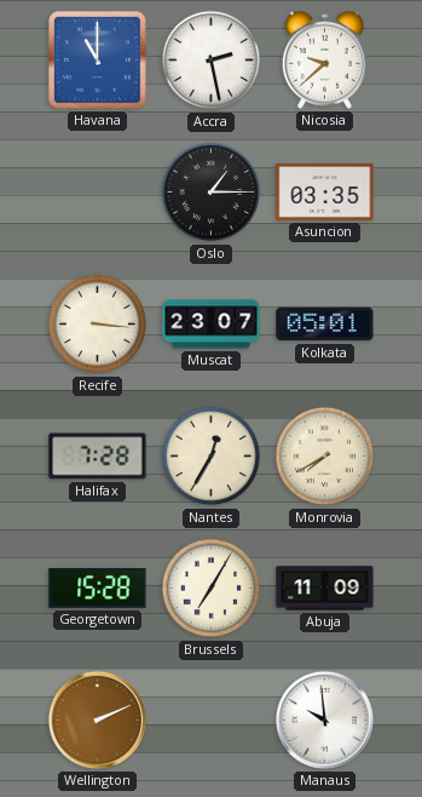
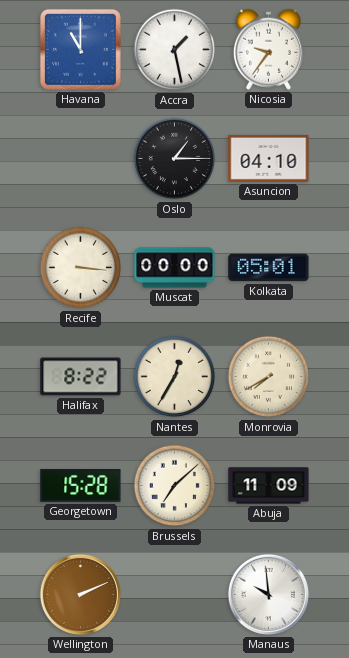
Accra: 2:28 -> 1:28
Nicosia: 9:38 -> 9:36
Asuncion: 03:35 -> 04:10
Muscat: 23:07 -> 00:00
Halifax: 7:28 -> 8:22
Brussels: 7:05 -> 7:08
